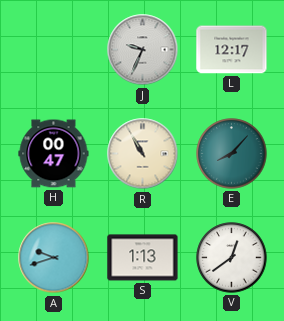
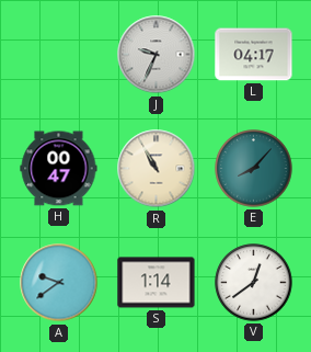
L: 12:17 -> 04:17
A: 9:42 -> 9:39
S: 1:13 -> 1:14
